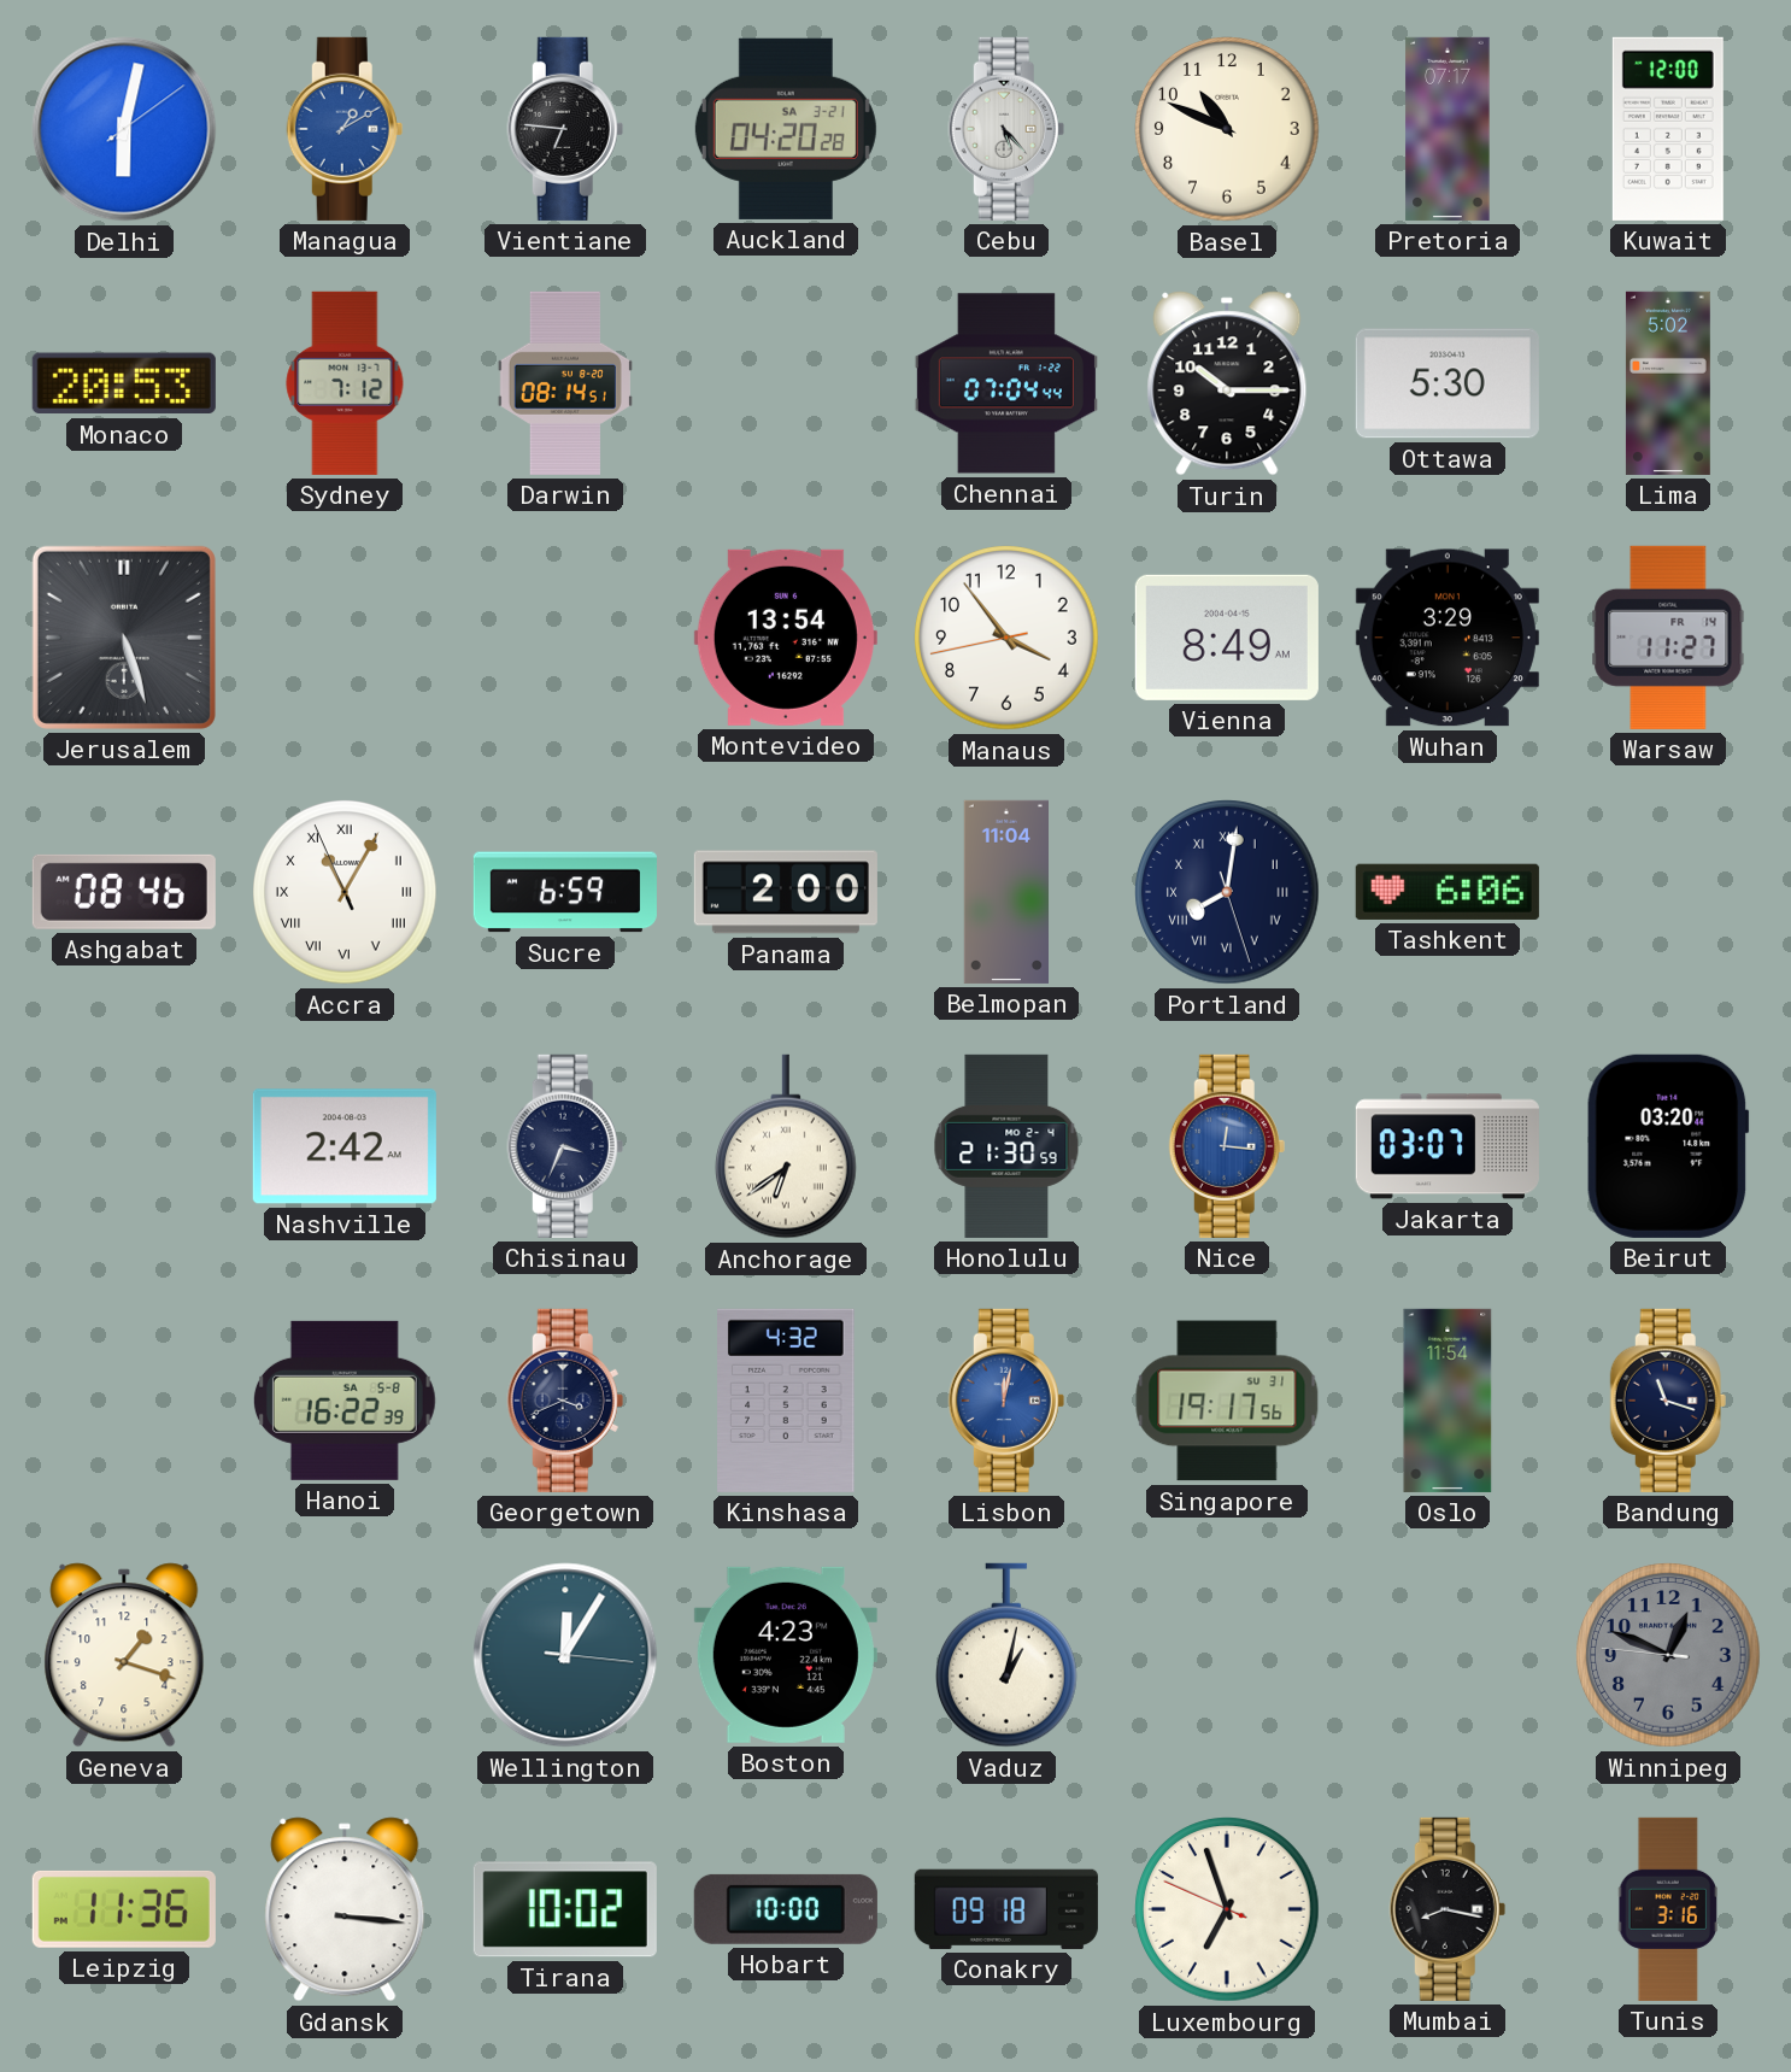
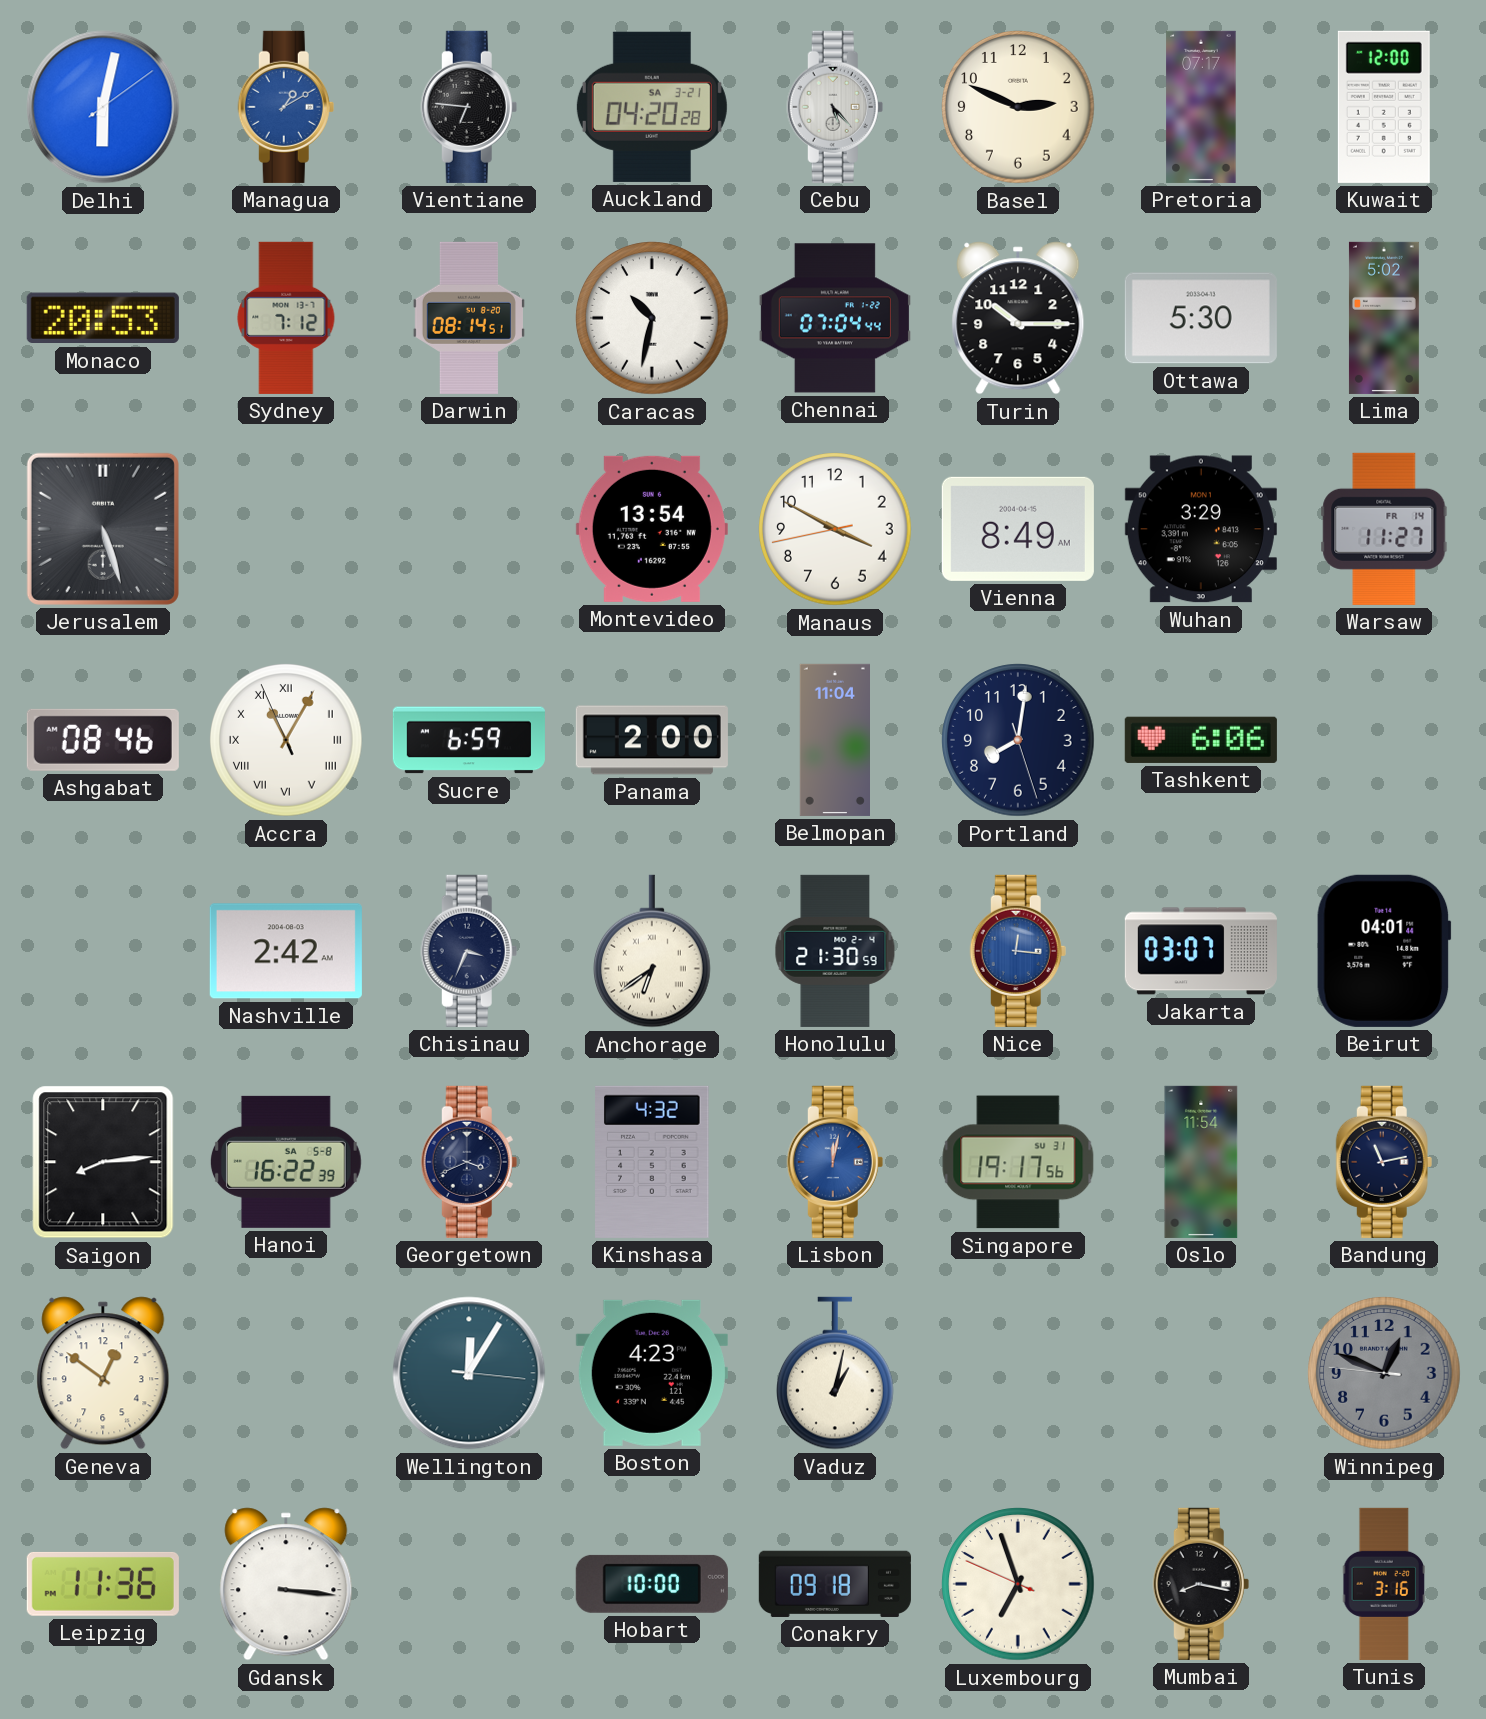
Basel: 10:49 -> 2:49
Caracas: none -> 10:32
Manaus: 3:53 -> 3:49
Portland numerals: Roman -> Arabic
Beirut: 03:20 -> 04:01
Saigon: none -> 8:14
Bandung: 11:18 -> 11:13
Geneva: 1:18 -> 12:51
Tirana: 10:02 -> none
